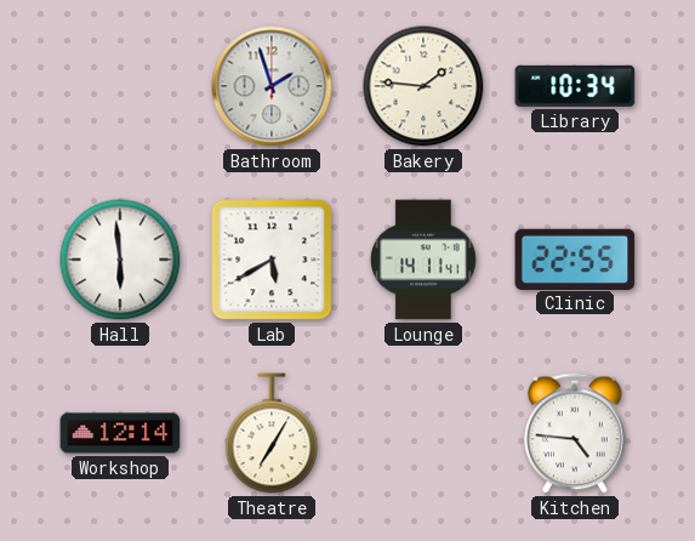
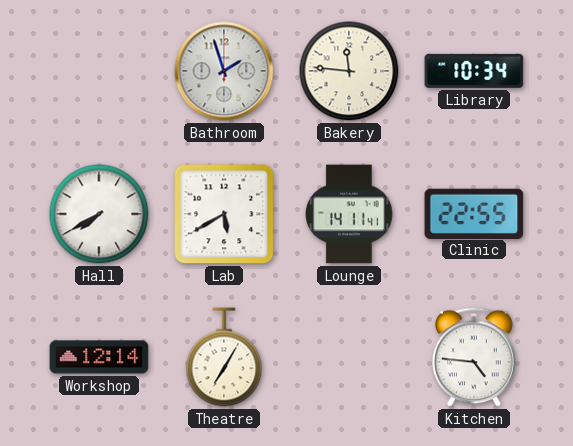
Bakery: 1:46 -> 11:46
Hall: 5:59 -> 7:40
